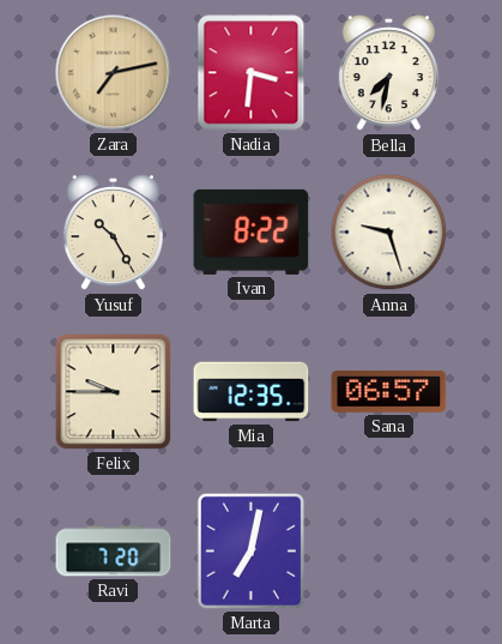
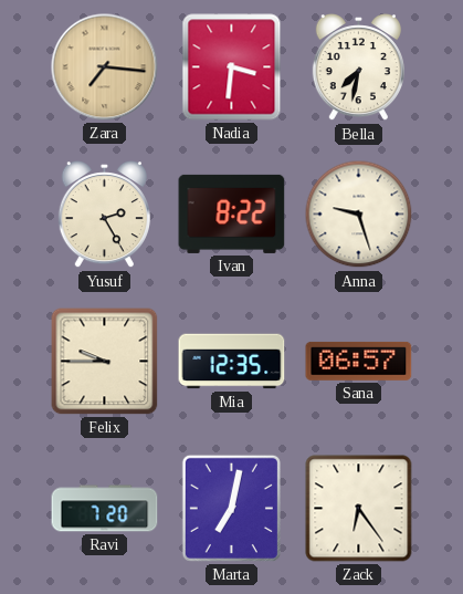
Zara: 7:13 -> 7:16
Yusuf: 10:25 -> 2:25
Zack: none -> 6:24
